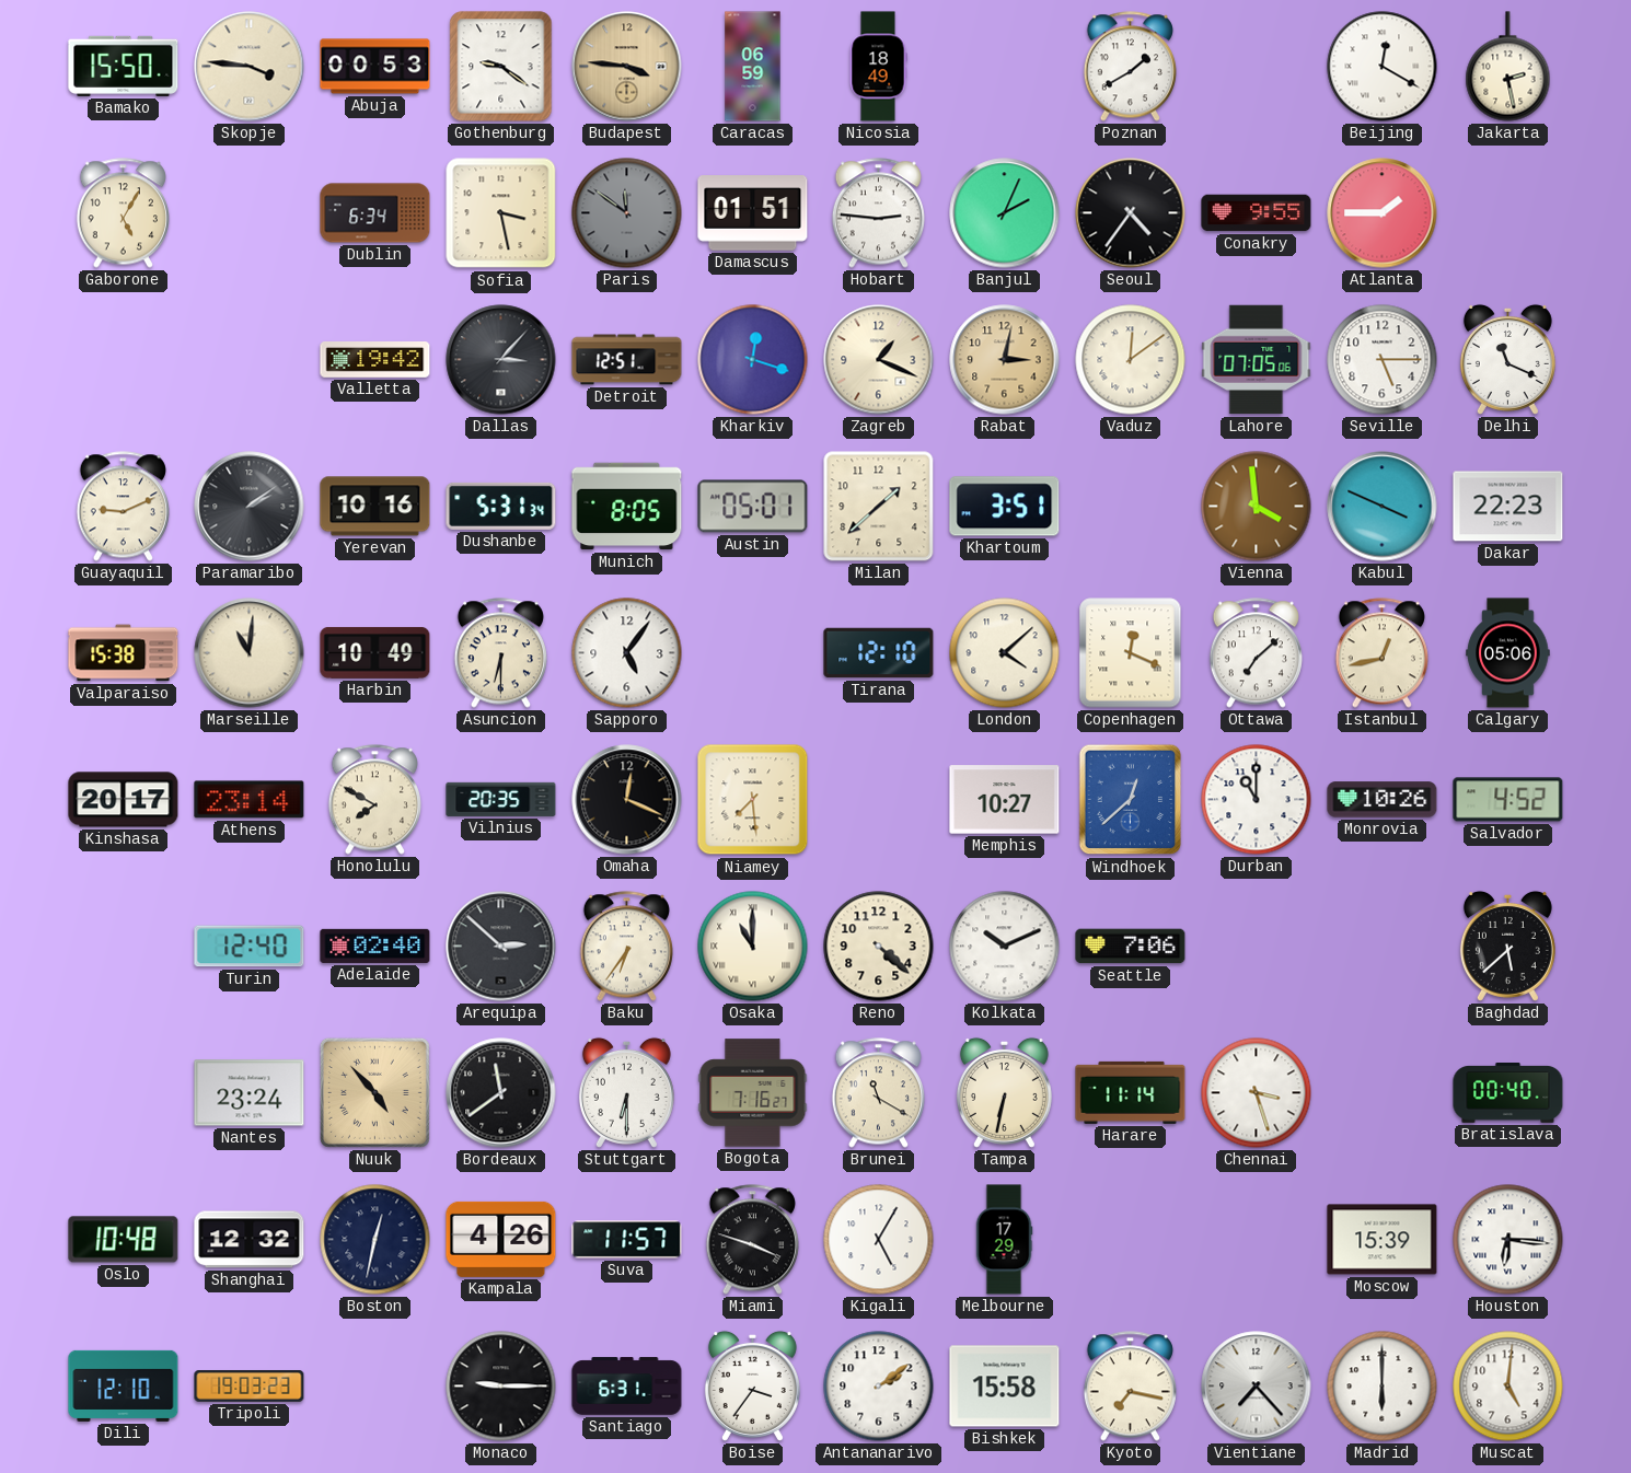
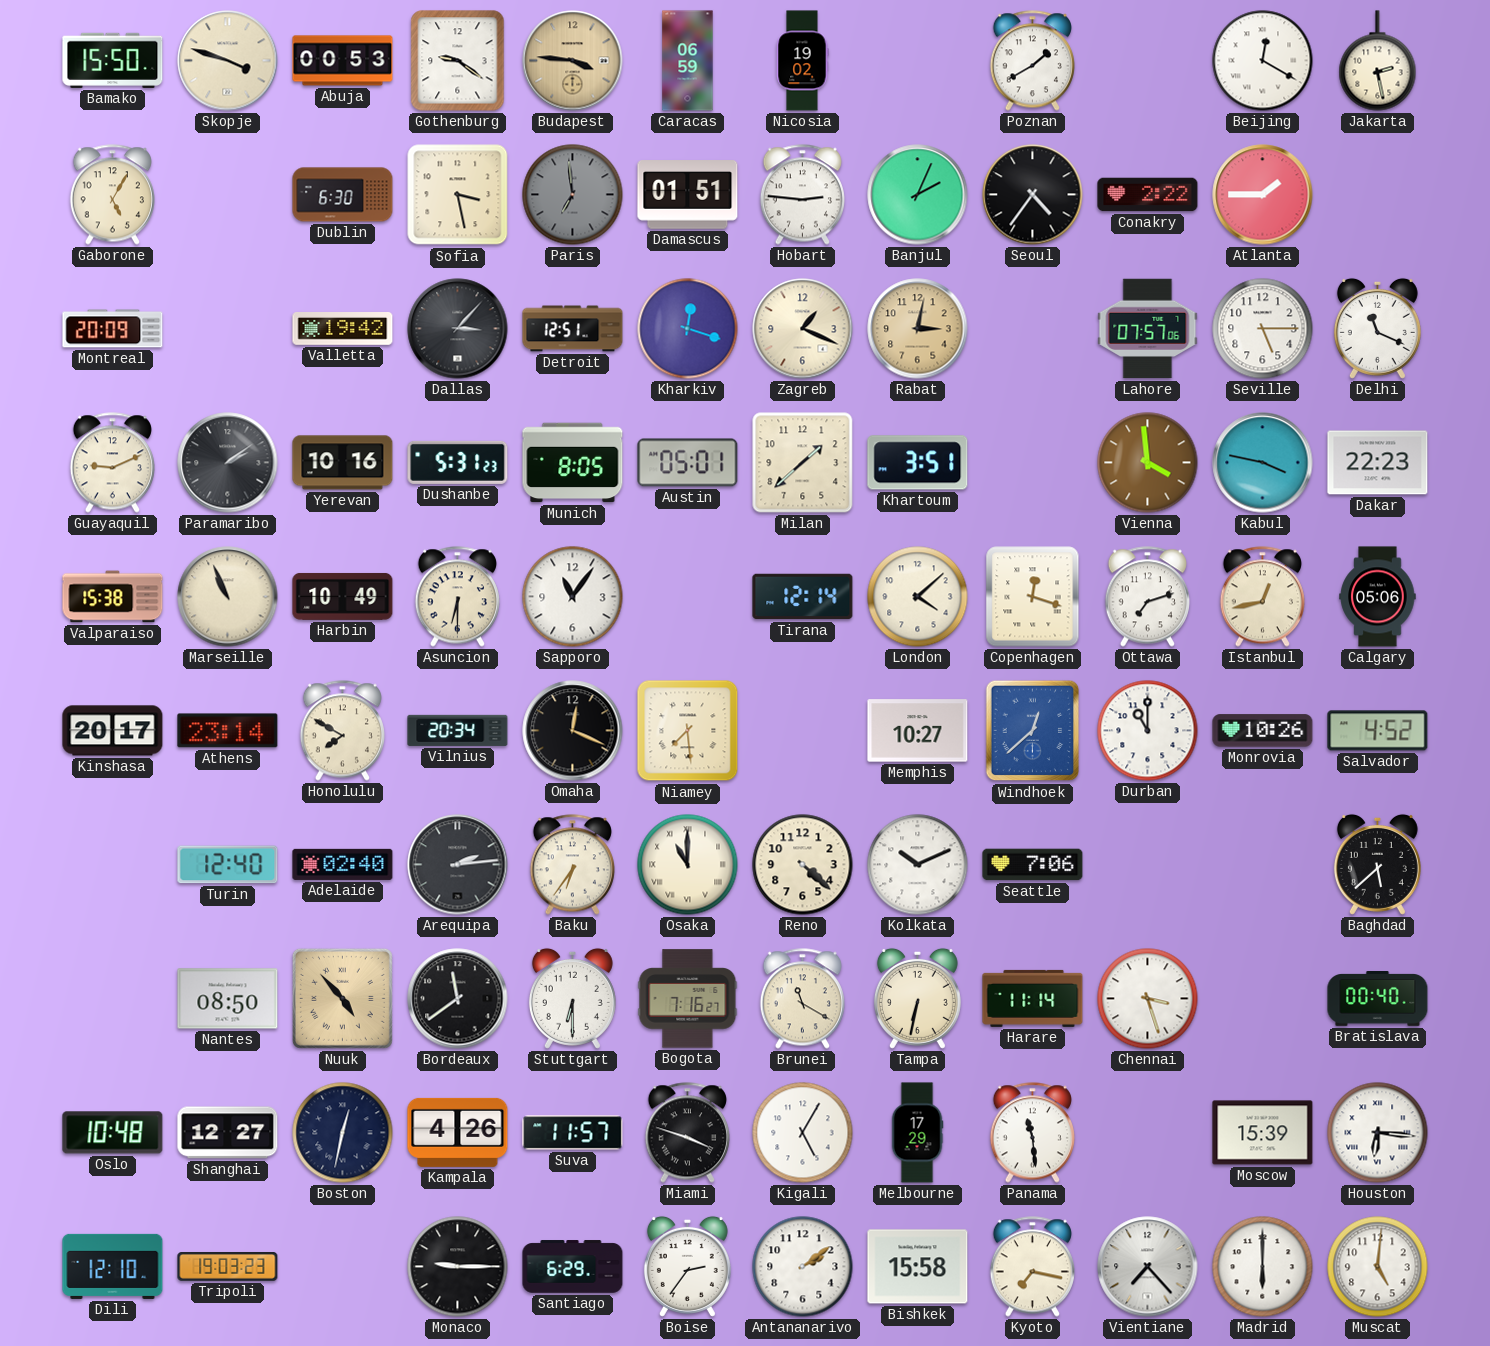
Skopje: 3:46 -> 3:48
Nicosia: 18:49 -> 19:02
Dublin: 6:34 -> 6:30
Paris: 11:51 -> 6:59
Conakry: 9:55 -> 2:22
Montreal: none -> 20:09
Vaduz: 12:09 -> none
Lahore: 07:05 -> 07:57
Dushanbe: 5:31:34 -> 5:31:23
Kabul: 3:49 -> 3:47
Marseille: 11:01 -> 10:56
Sapporo: 5:06 -> 11:06
Tirana: 12:10 -> 12:14
Copenhagen: 12:19 -> 12:18
Ottawa: 7:08 -> 7:12
Vilnius: 20:35 -> 20:34
Arequipa: 2:52 -> 2:14
Nantes: 23:24 -> 08:50
Shanghai: 12:32 -> 12:27
Panama: none -> 11:29
Santiago: 6:31 -> 6:29
Boise: 3:36 -> 2:36
